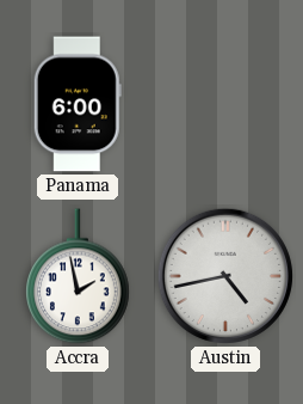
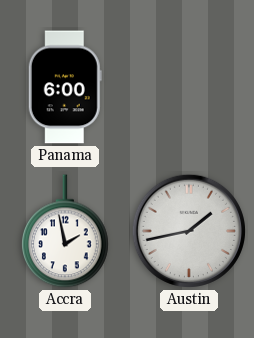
Austin: 4:43 -> 1:43
